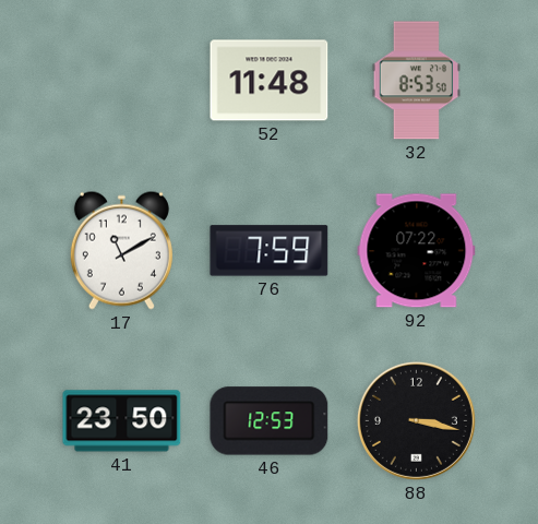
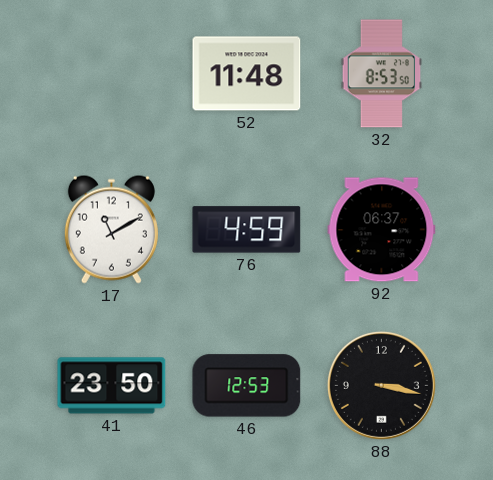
76: 7:59 -> 4:59
92: 07:22 -> 06:37
